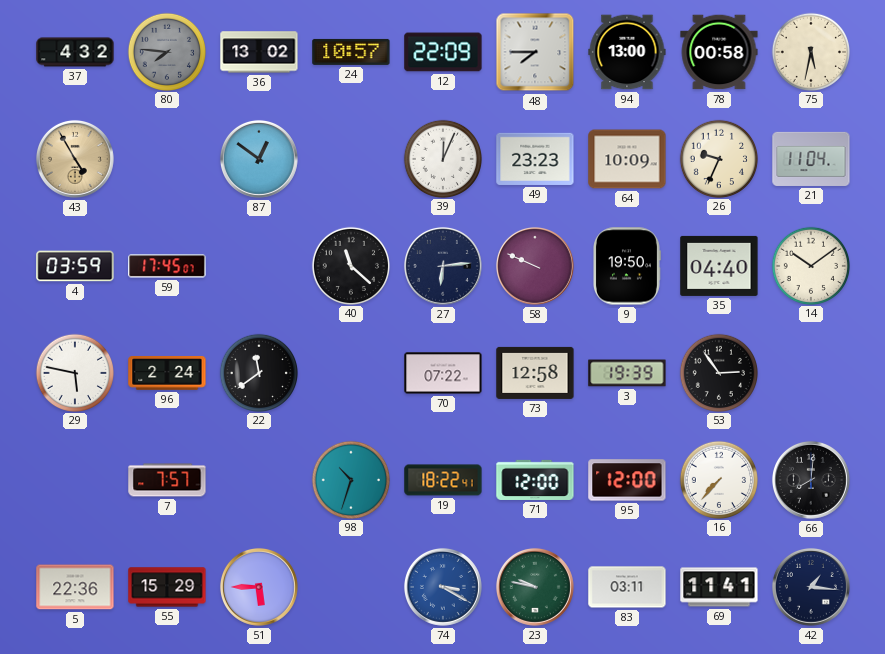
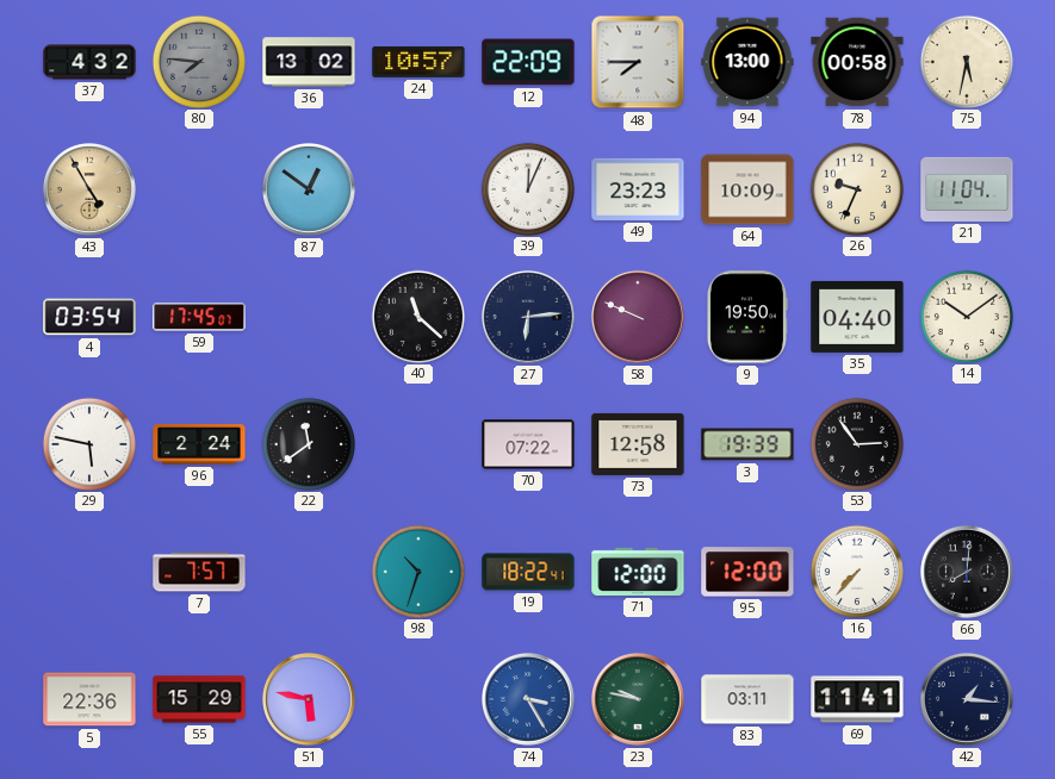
4: 03:59 -> 03:54
51: 5:45 -> 5:47
74: 3:20 -> 3:25
